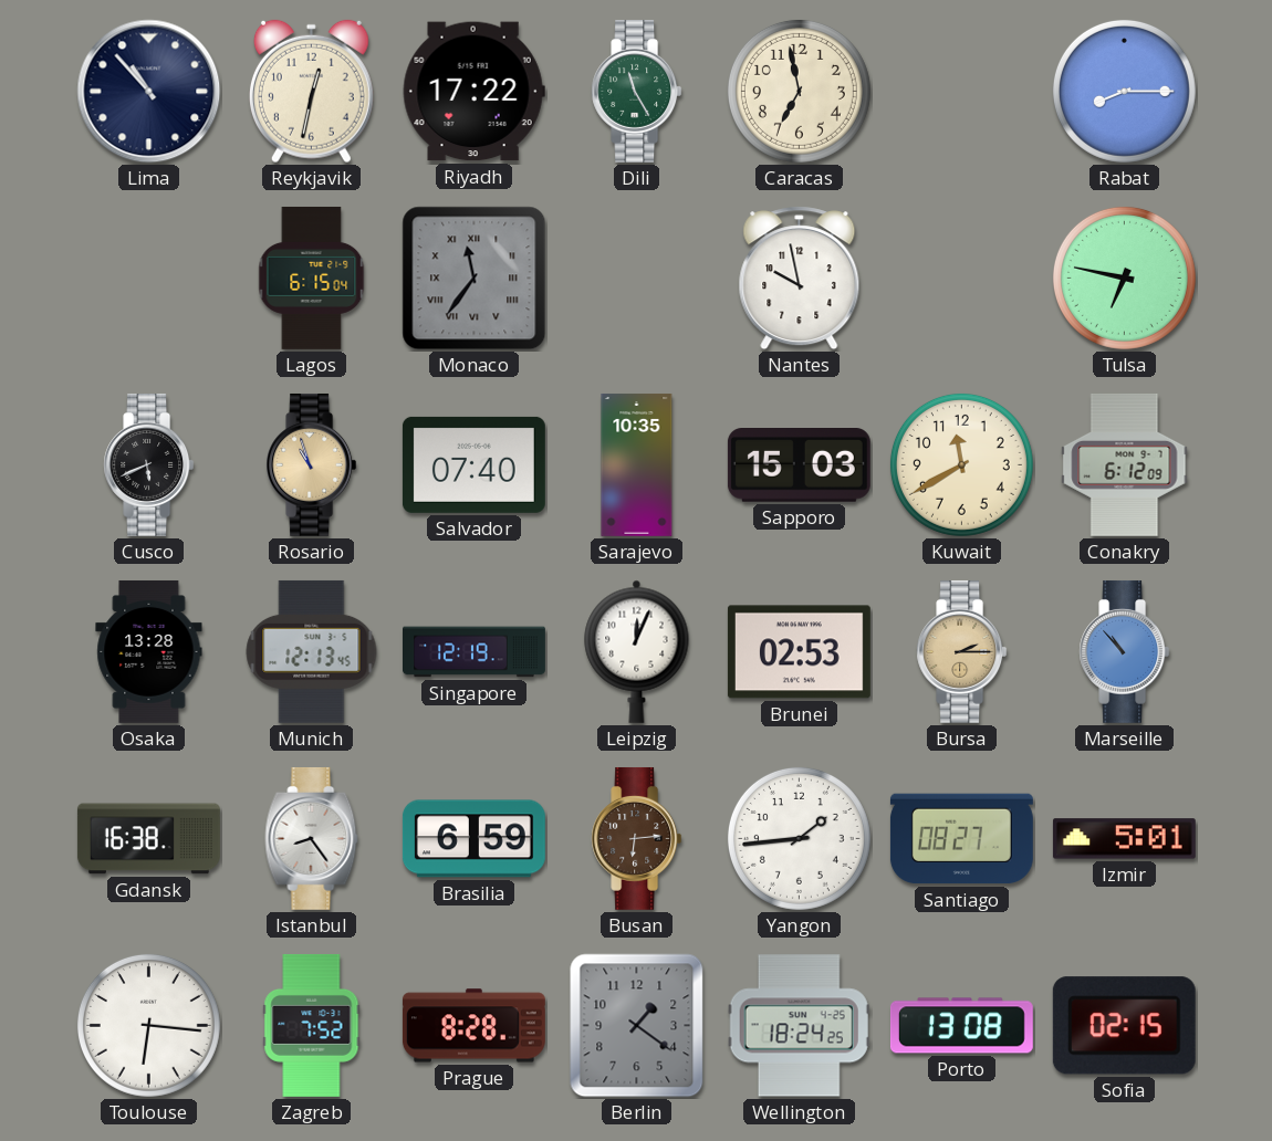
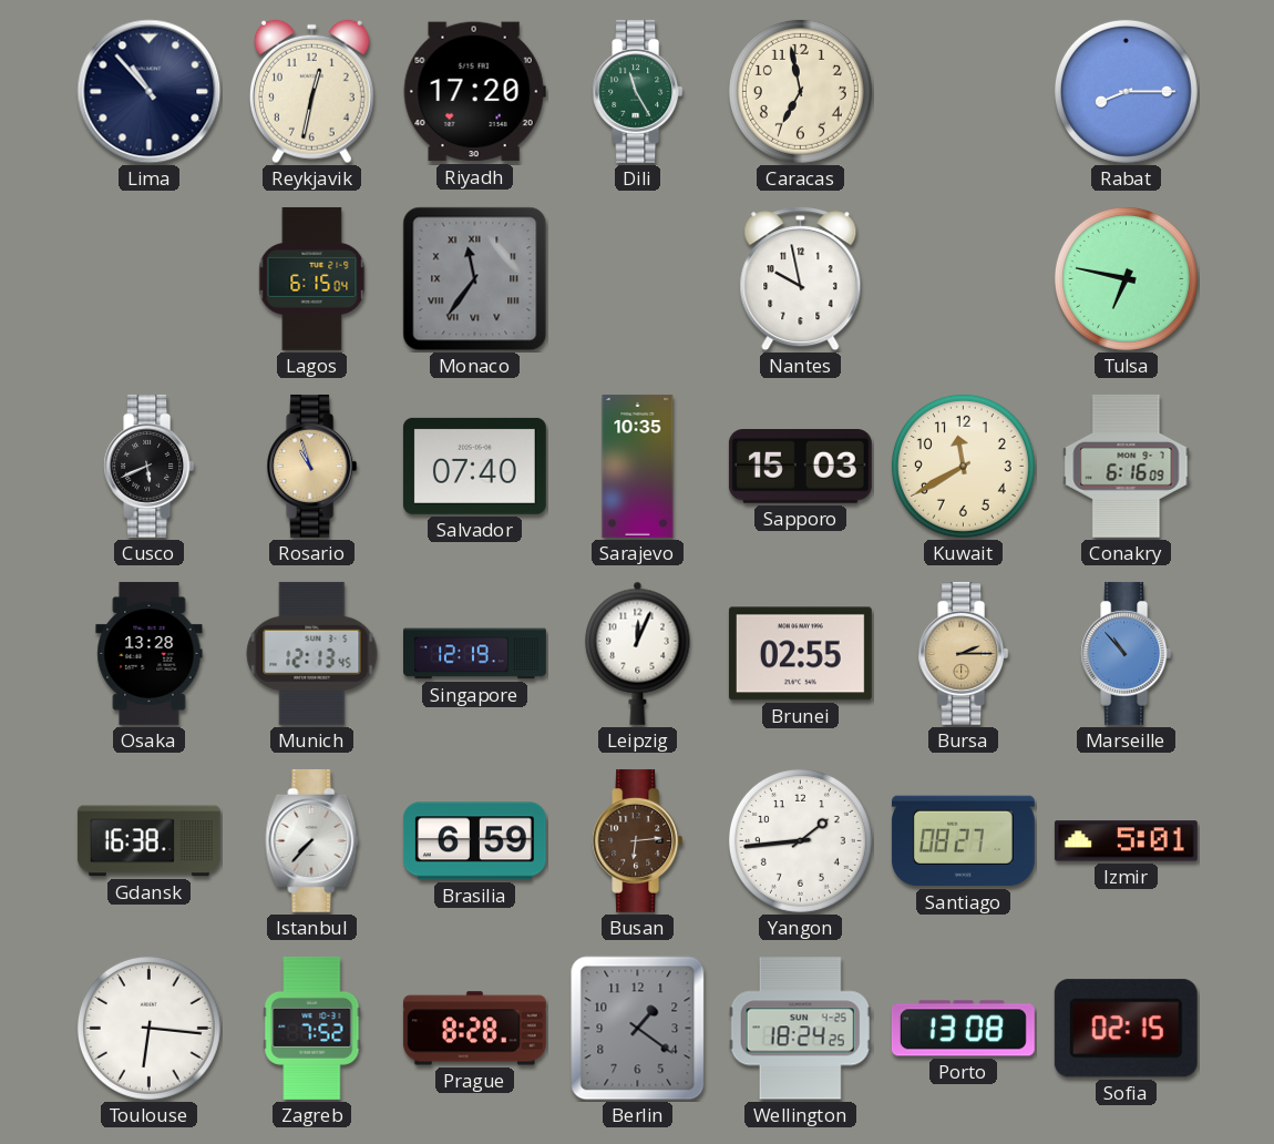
Riyadh: 17:22 -> 17:20
Conakry: 6:12 -> 6:16
Brunei: 02:53 -> 02:55
Istanbul: 8:24 -> 7:37
